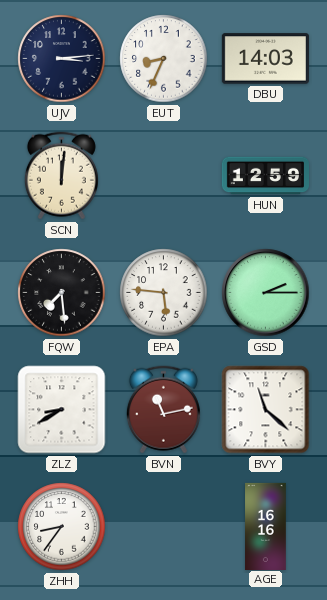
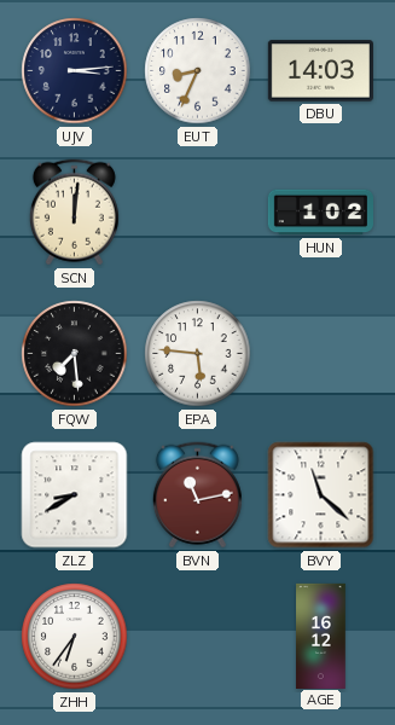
HUN: 12:59 -> 1:02
GSD: 2:15 -> none
ZHH: 8:36 -> 6:36
AGE: 16:16 -> 16:12
